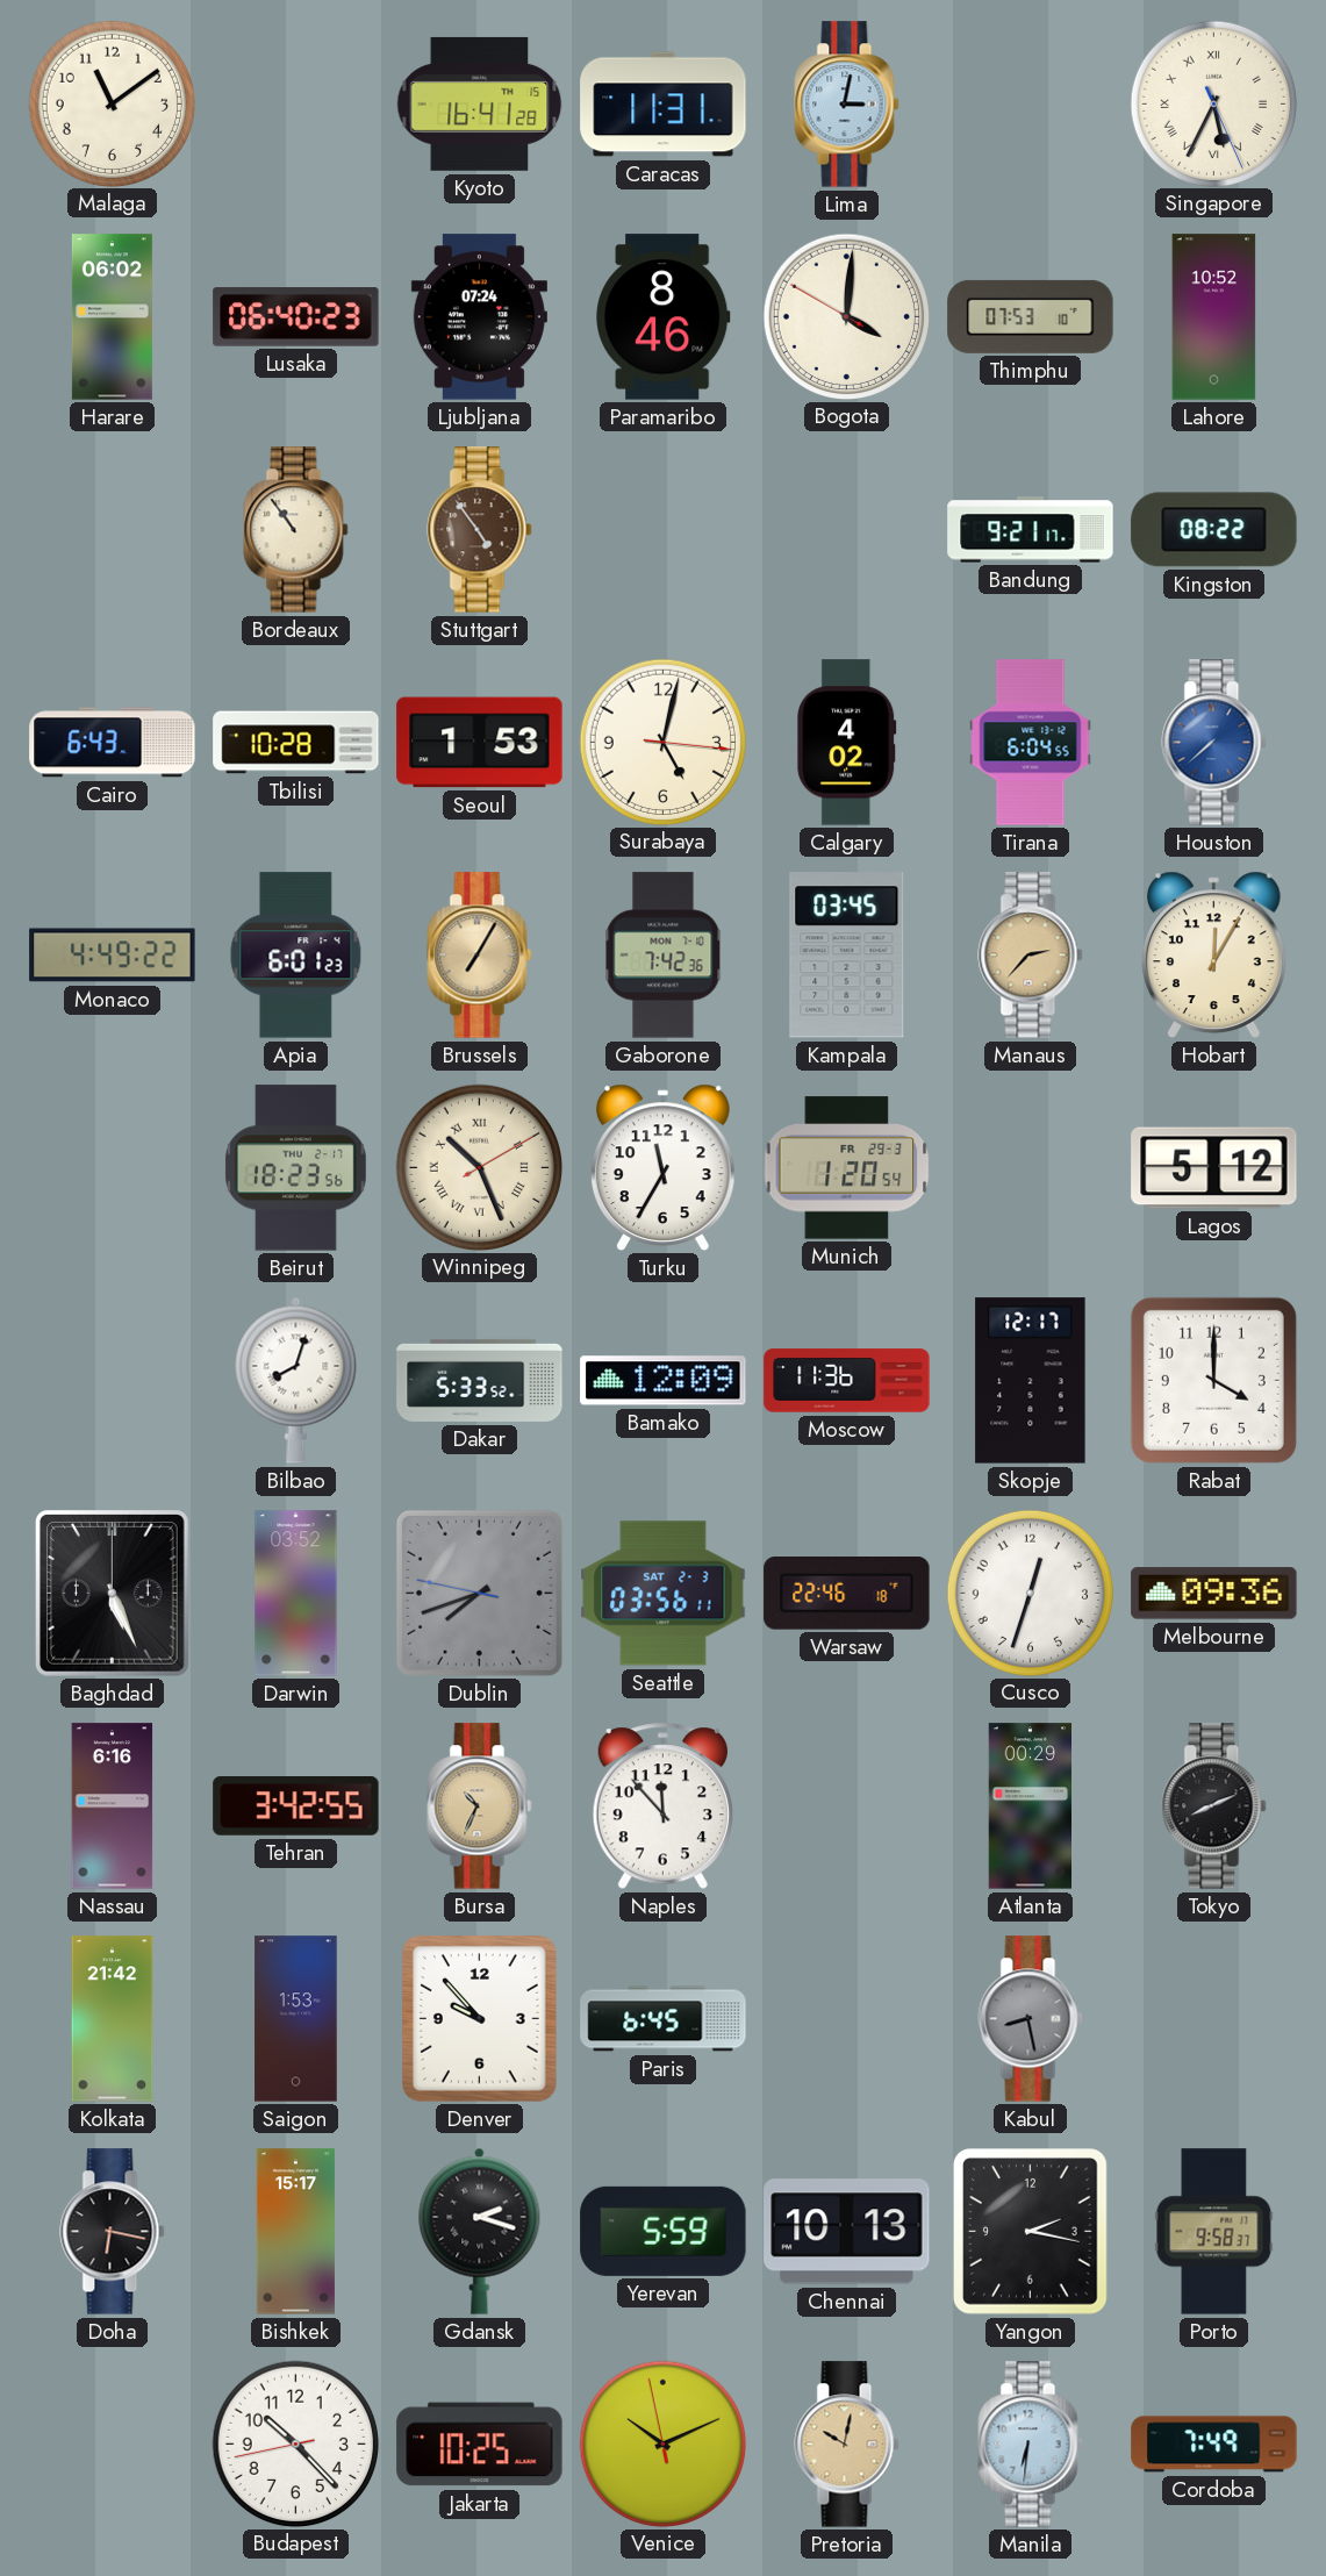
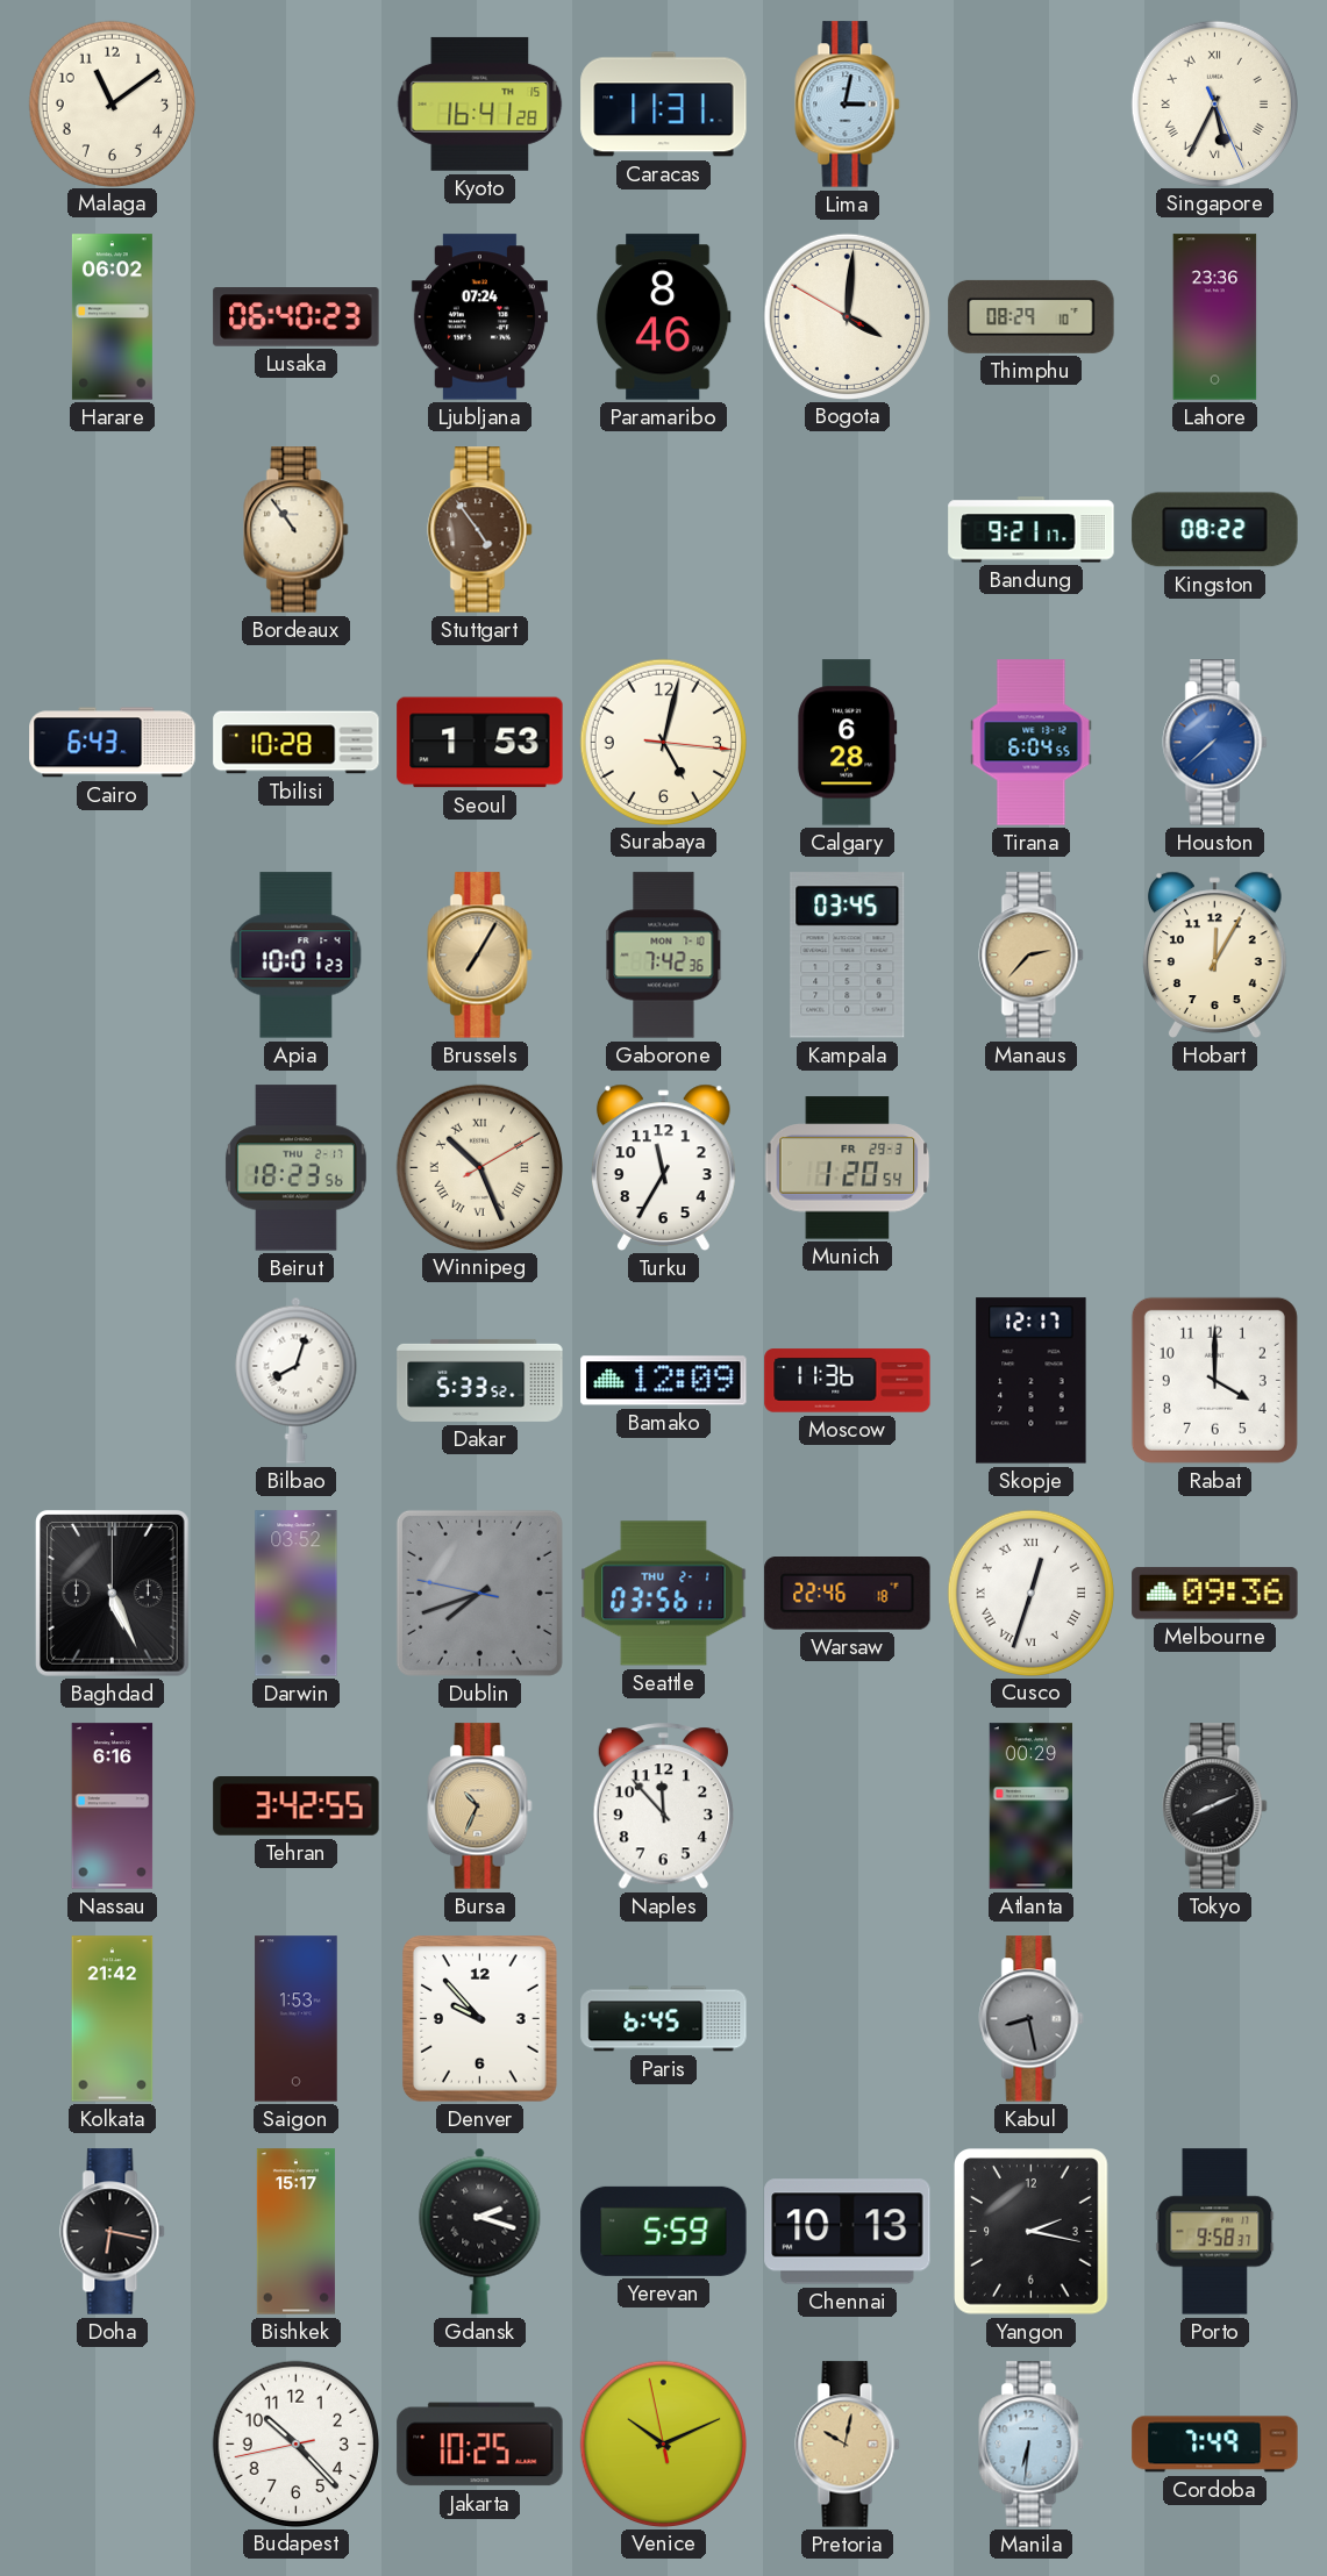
Thimphu: 07:53 -> 08:29
Lahore: 10:52 -> 23:36
Calgary: 4:02 -> 6:28
Monaco: 4:49 -> none
Apia: 6:01 -> 10:01
Lagos: 5:12 -> none
Seattle date: SAT 2-3 -> THU 2-1
Cusco numerals: Arabic -> Roman
